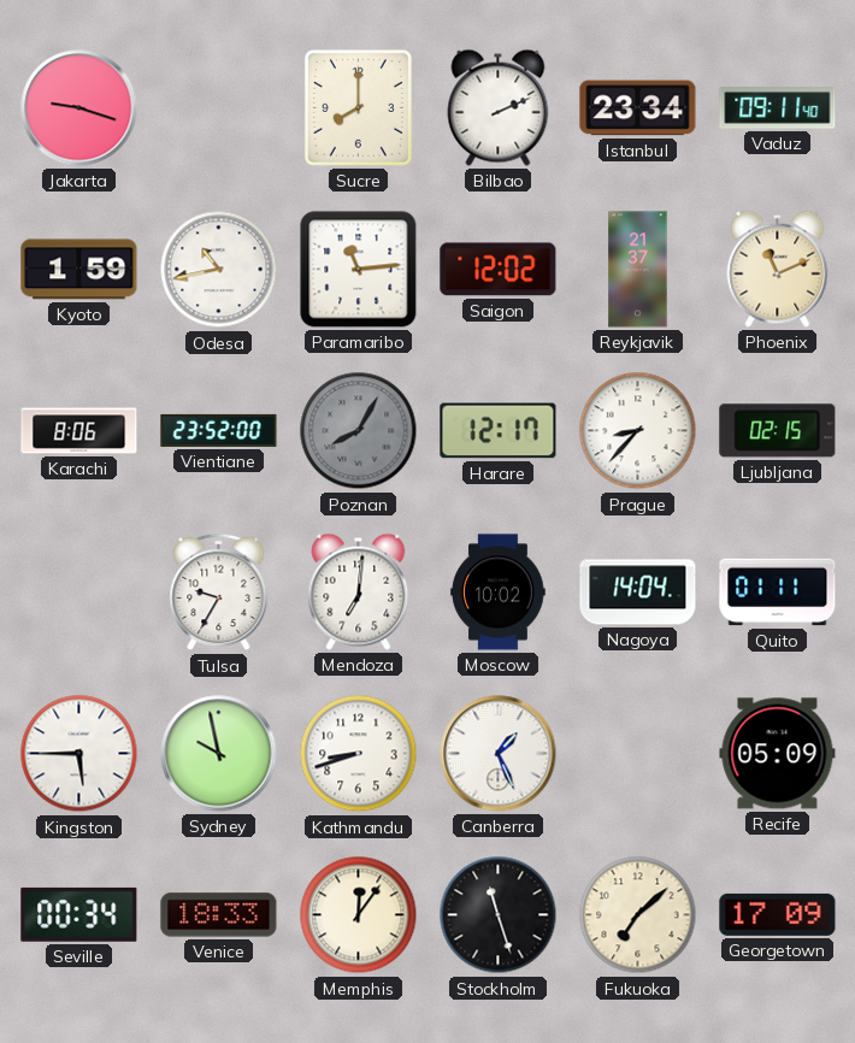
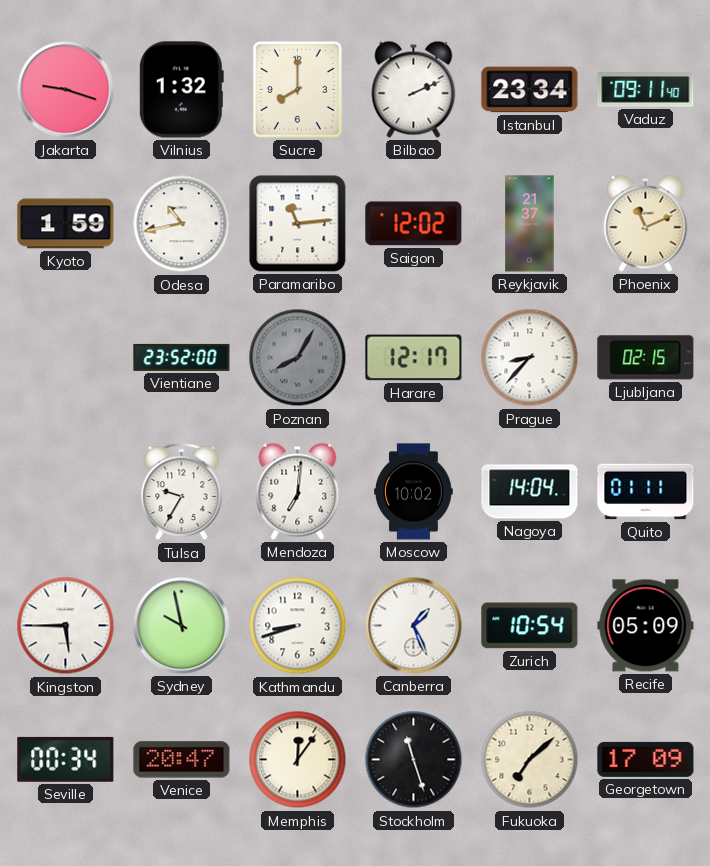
Vilnius: none -> 1:32
Karachi: 8:06 -> none
Zurich: none -> 10:54
Venice: 18:33 -> 20:47
